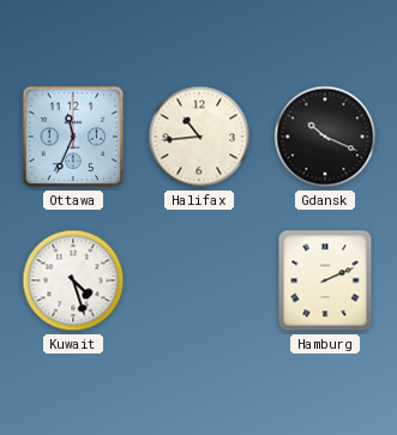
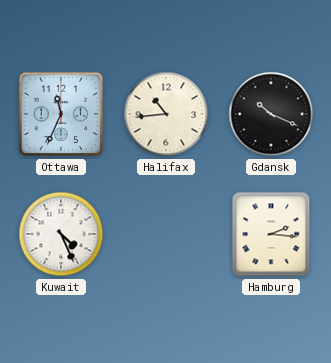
Kuwait: 4:27 -> 4:26
Hamburg: 2:11 -> 2:16
